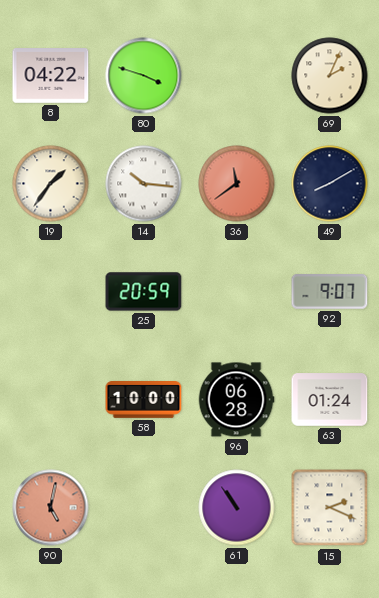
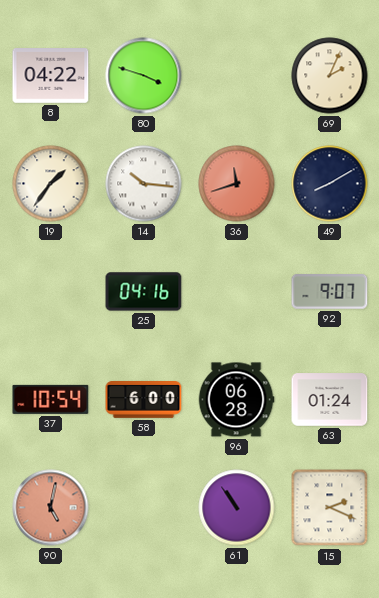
36: 11:39 -> 11:42
25: 20:59 -> 04:16
37: none -> 10:54
58: 10:00 -> 6:00
